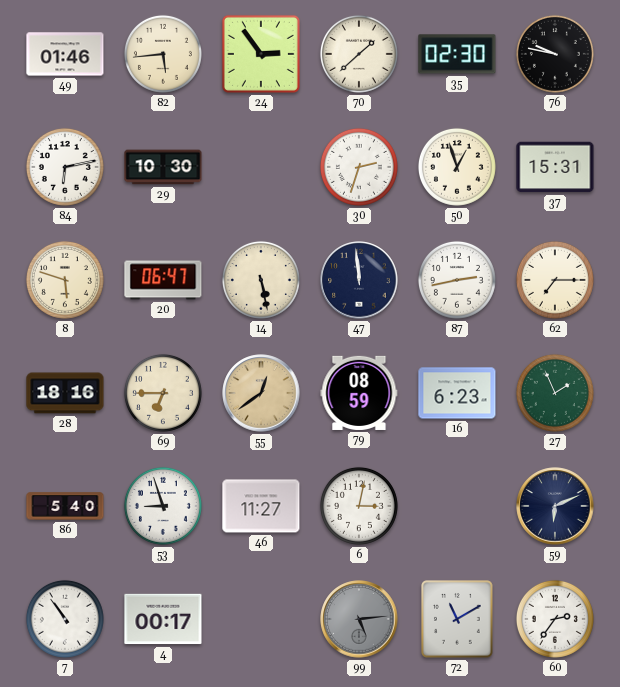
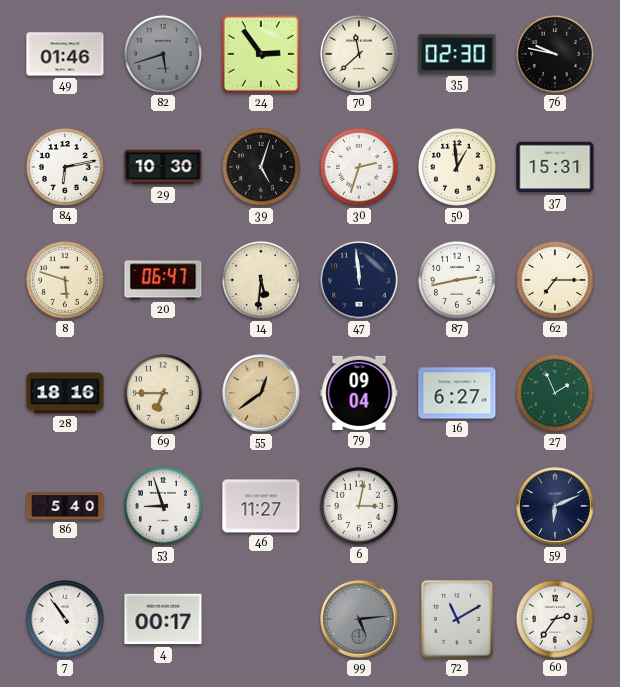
82: 5:44 -> 5:42
82 dial: cream -> grey
70: 1:38 -> 11:38
39: none -> 5:03
50: 12:57 -> 12:59
14: 5:28 -> 5:31
79: 08:59 -> 09:04
16: 6:23 -> 6:27
